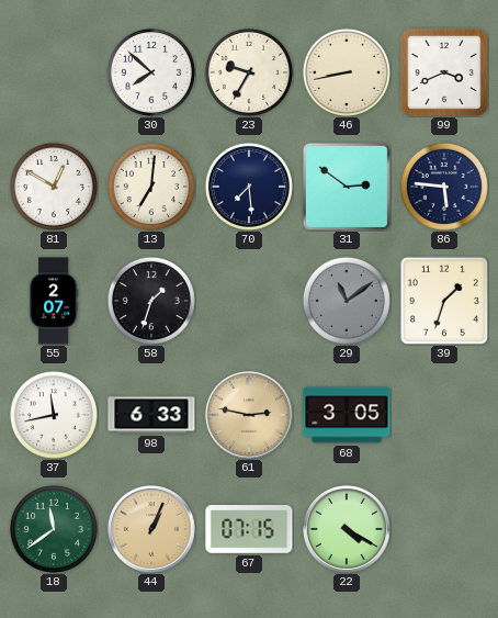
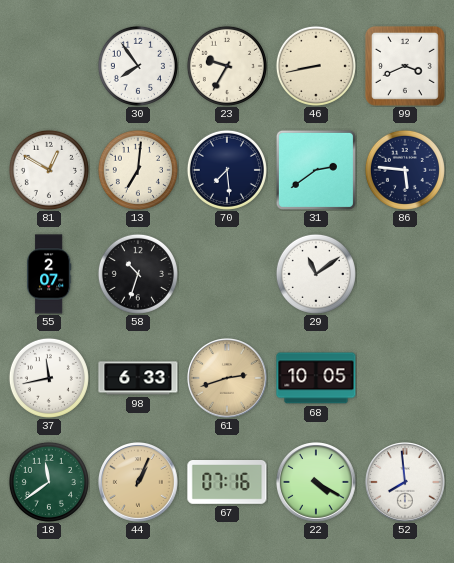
30: 7:52 -> 7:54
31: 2:51 -> 2:39
58: 1:33 -> 10:33
29 dial: grey -> white
39: 1:33 -> none
61: 2:47 -> 2:42
68: 3:05 -> 10:05
67: 07:15 -> 07:16
52: none -> 7:59
